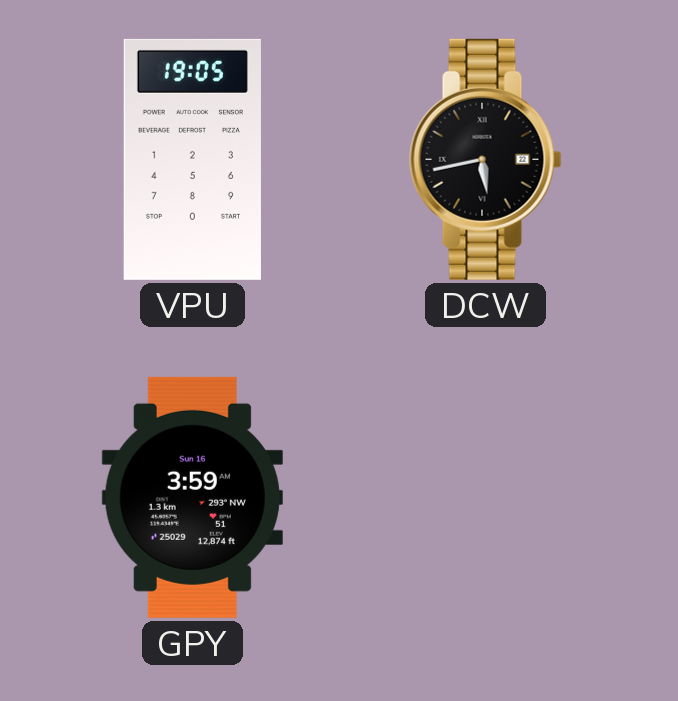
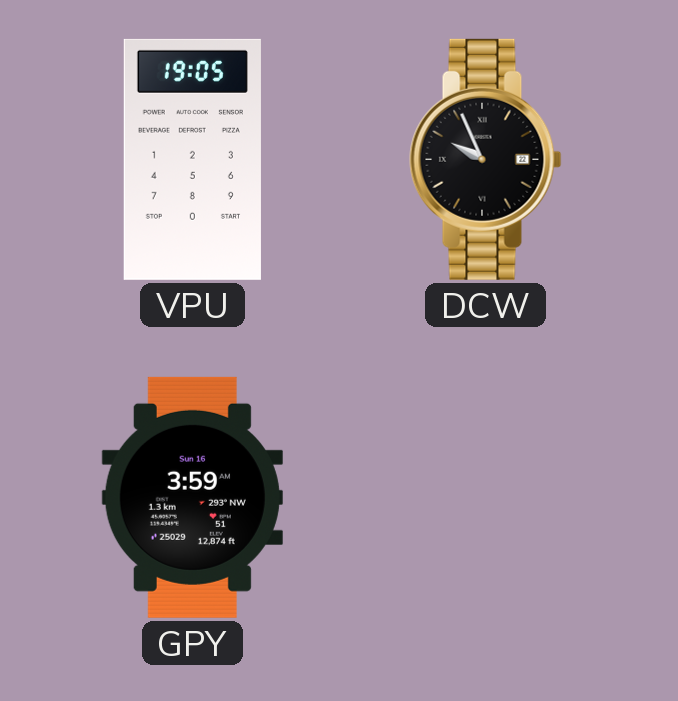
DCW: 5:43 -> 9:56
